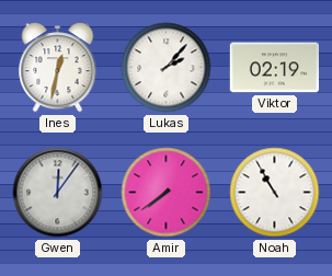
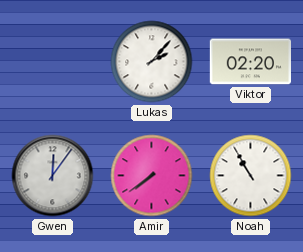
Ines: 12:32 -> none
Viktor: 02:19 -> 02:20
